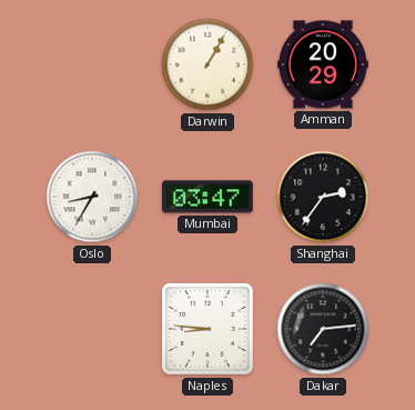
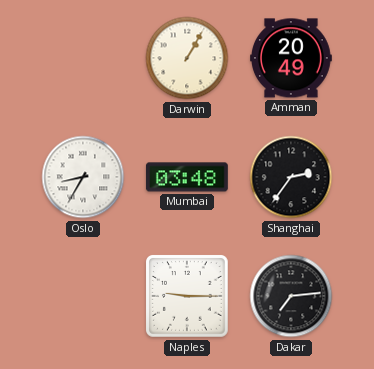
Amman: 20:29 -> 20:49
Mumbai: 03:47 -> 03:48
Naples: 8:46 -> 9:15
